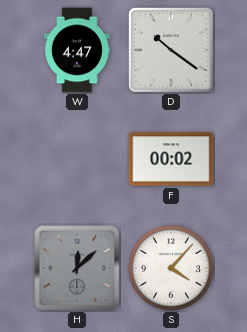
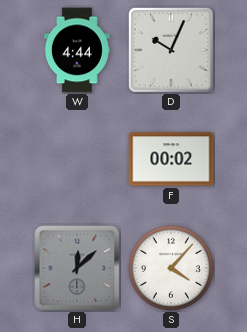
W: 4:47 -> 4:44
D: 10:21 -> 10:04
